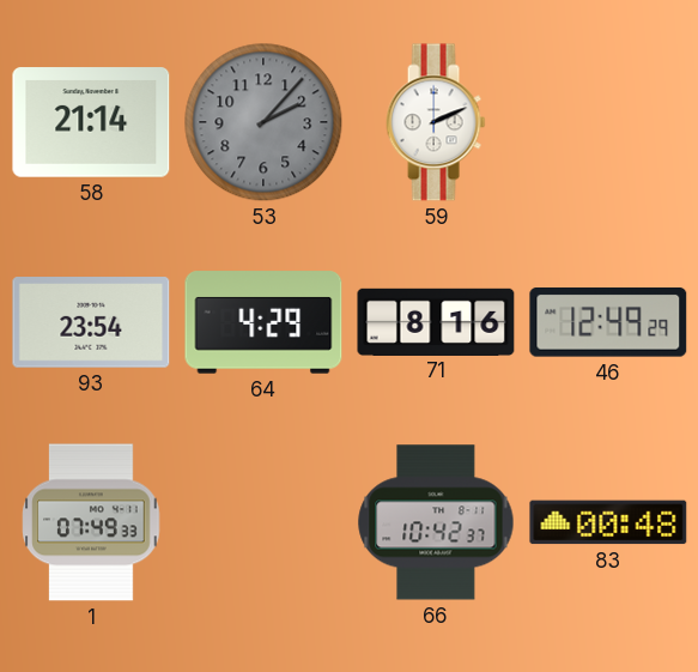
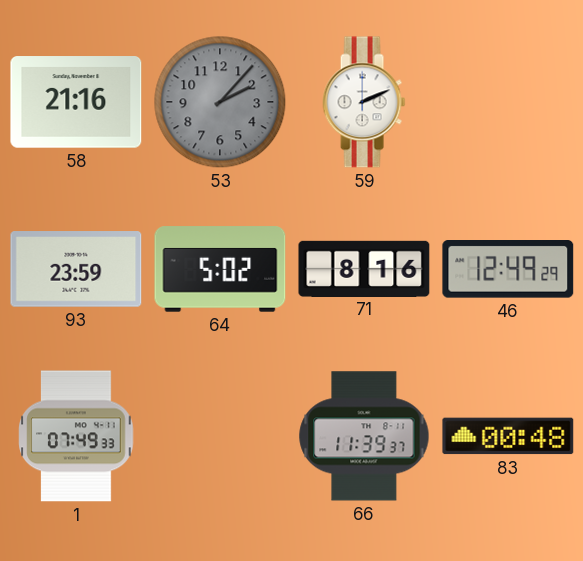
58: 21:14 -> 21:16
93: 23:54 -> 23:59
64: 4:29 -> 5:02
66: 10:42 -> 11:39
